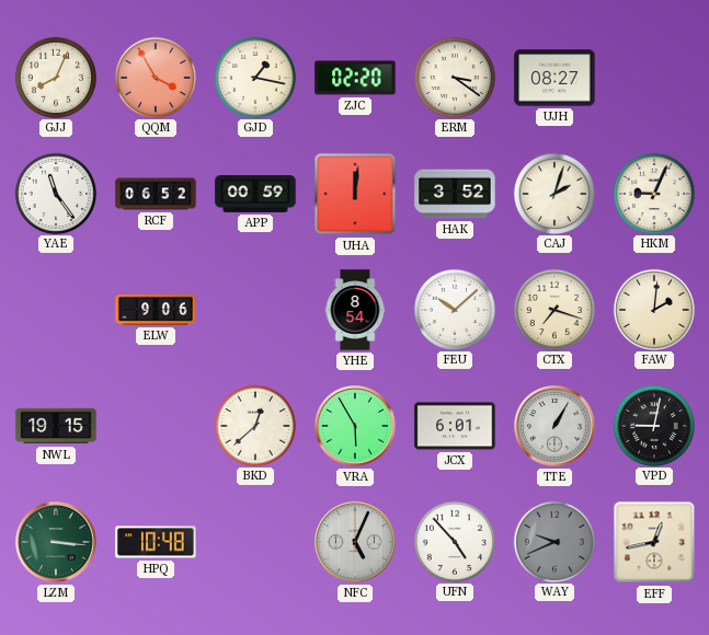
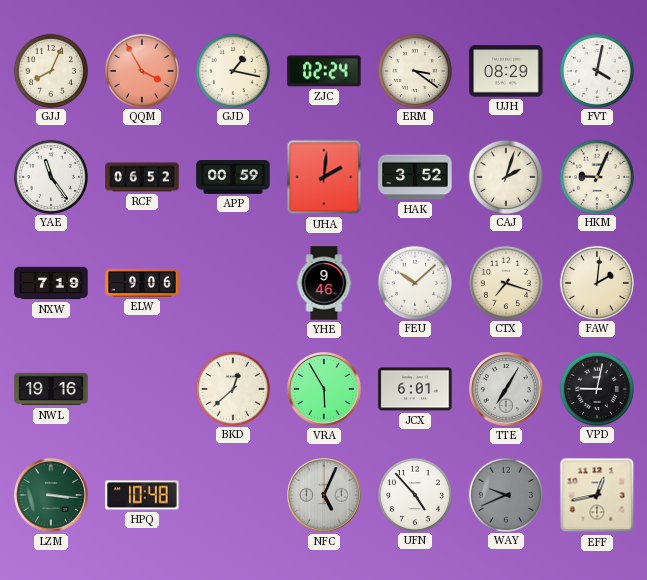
ZJC: 02:20 -> 02:24
UJH: 08:27 -> 08:29
FVT: none -> 4:02
UHA: 12:01 -> 2:01
NXW: none -> 7:19
YHE: 8:54 -> 9:46
NWL: 19:15 -> 19:16
TTE: 1:05 -> 7:05
